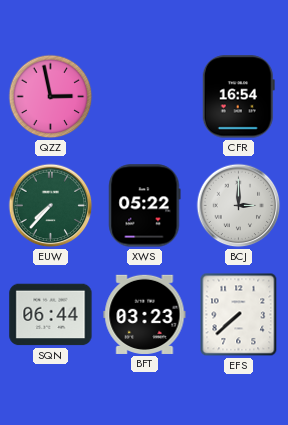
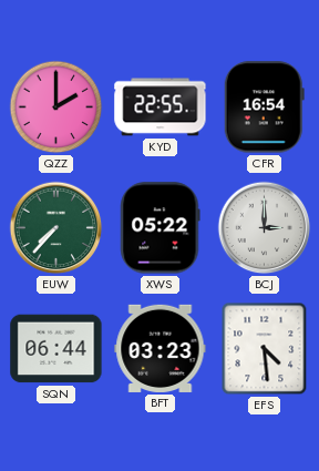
QZZ: 2:58 -> 2:00
KYD: none -> 22:55
EFS: 7:38 -> 4:29
